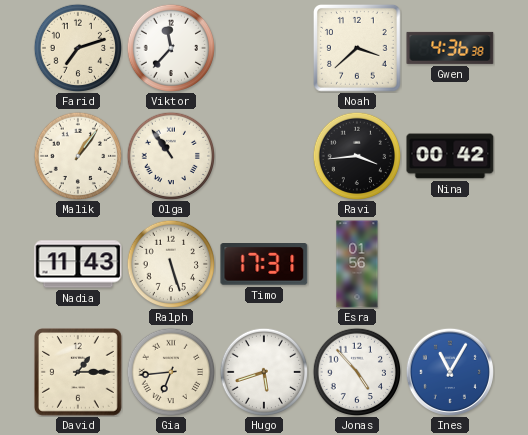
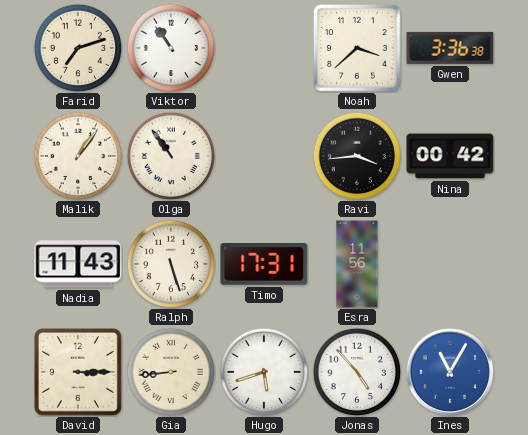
Viktor: 11:37 -> 10:54
Gwen: 4:36 -> 3:36
Esra: 01:56 -> 11:56
David: 1:15 -> 3:15
Gia: 6:44 -> 8:44
